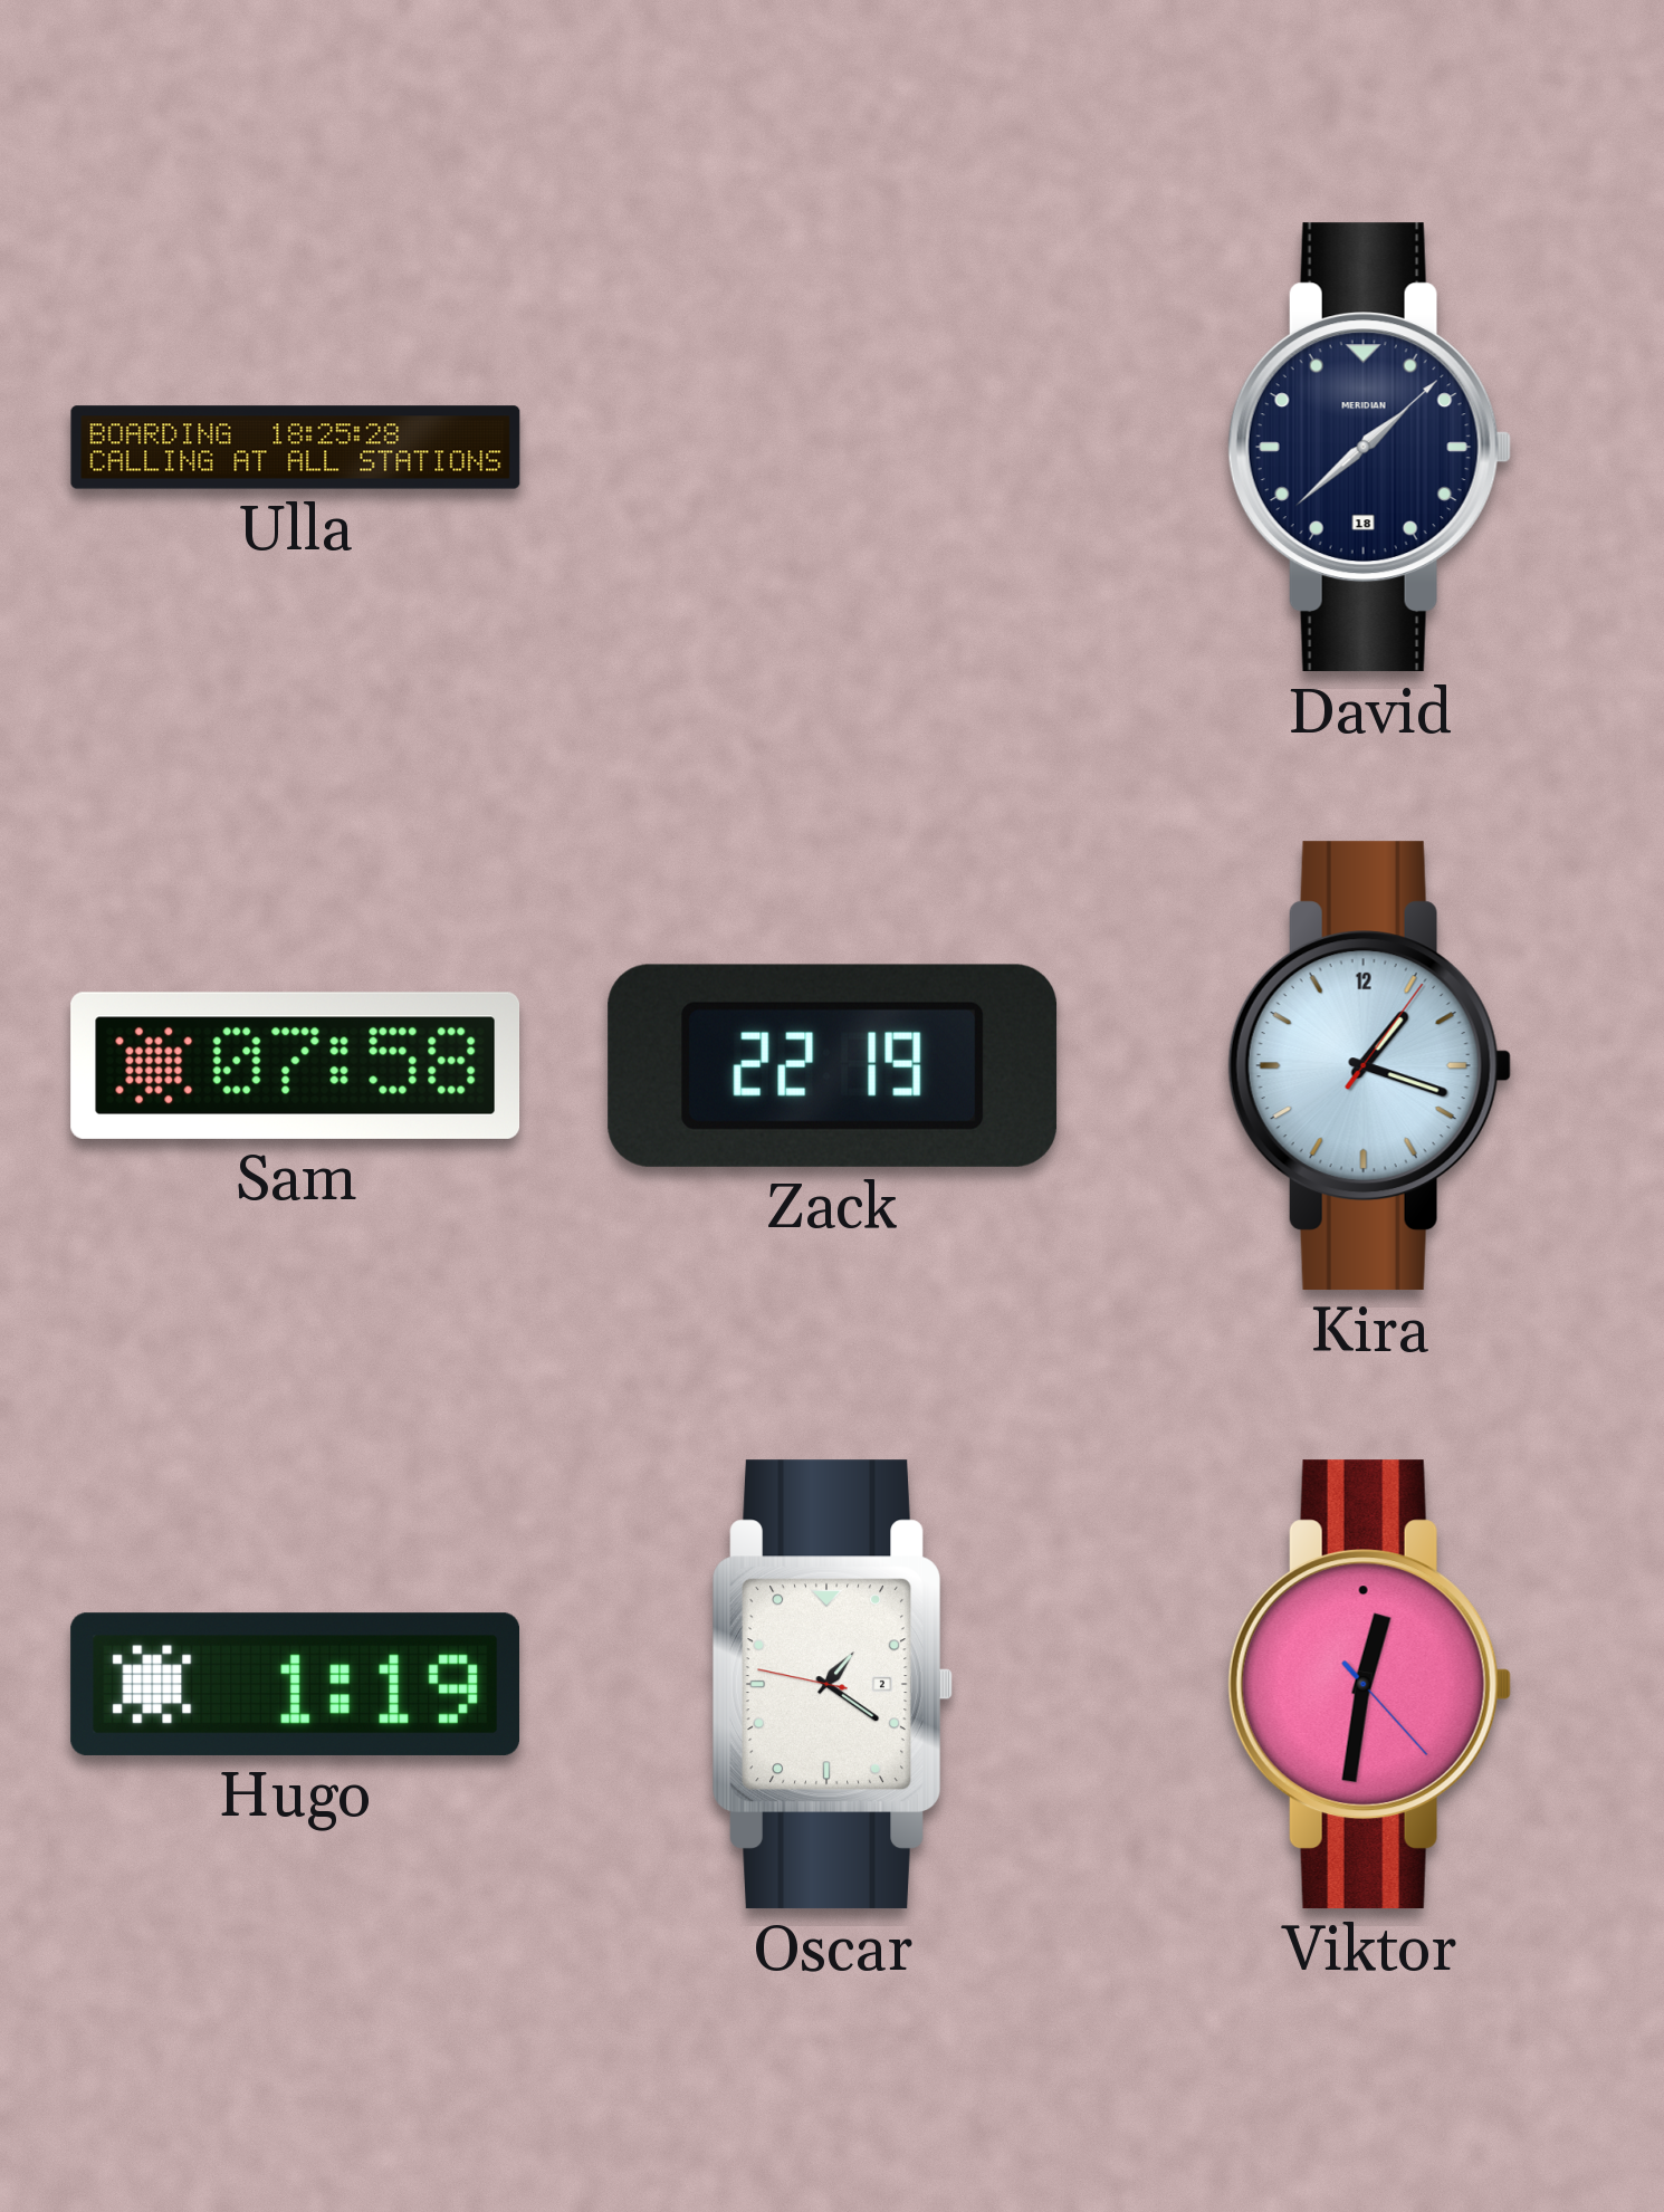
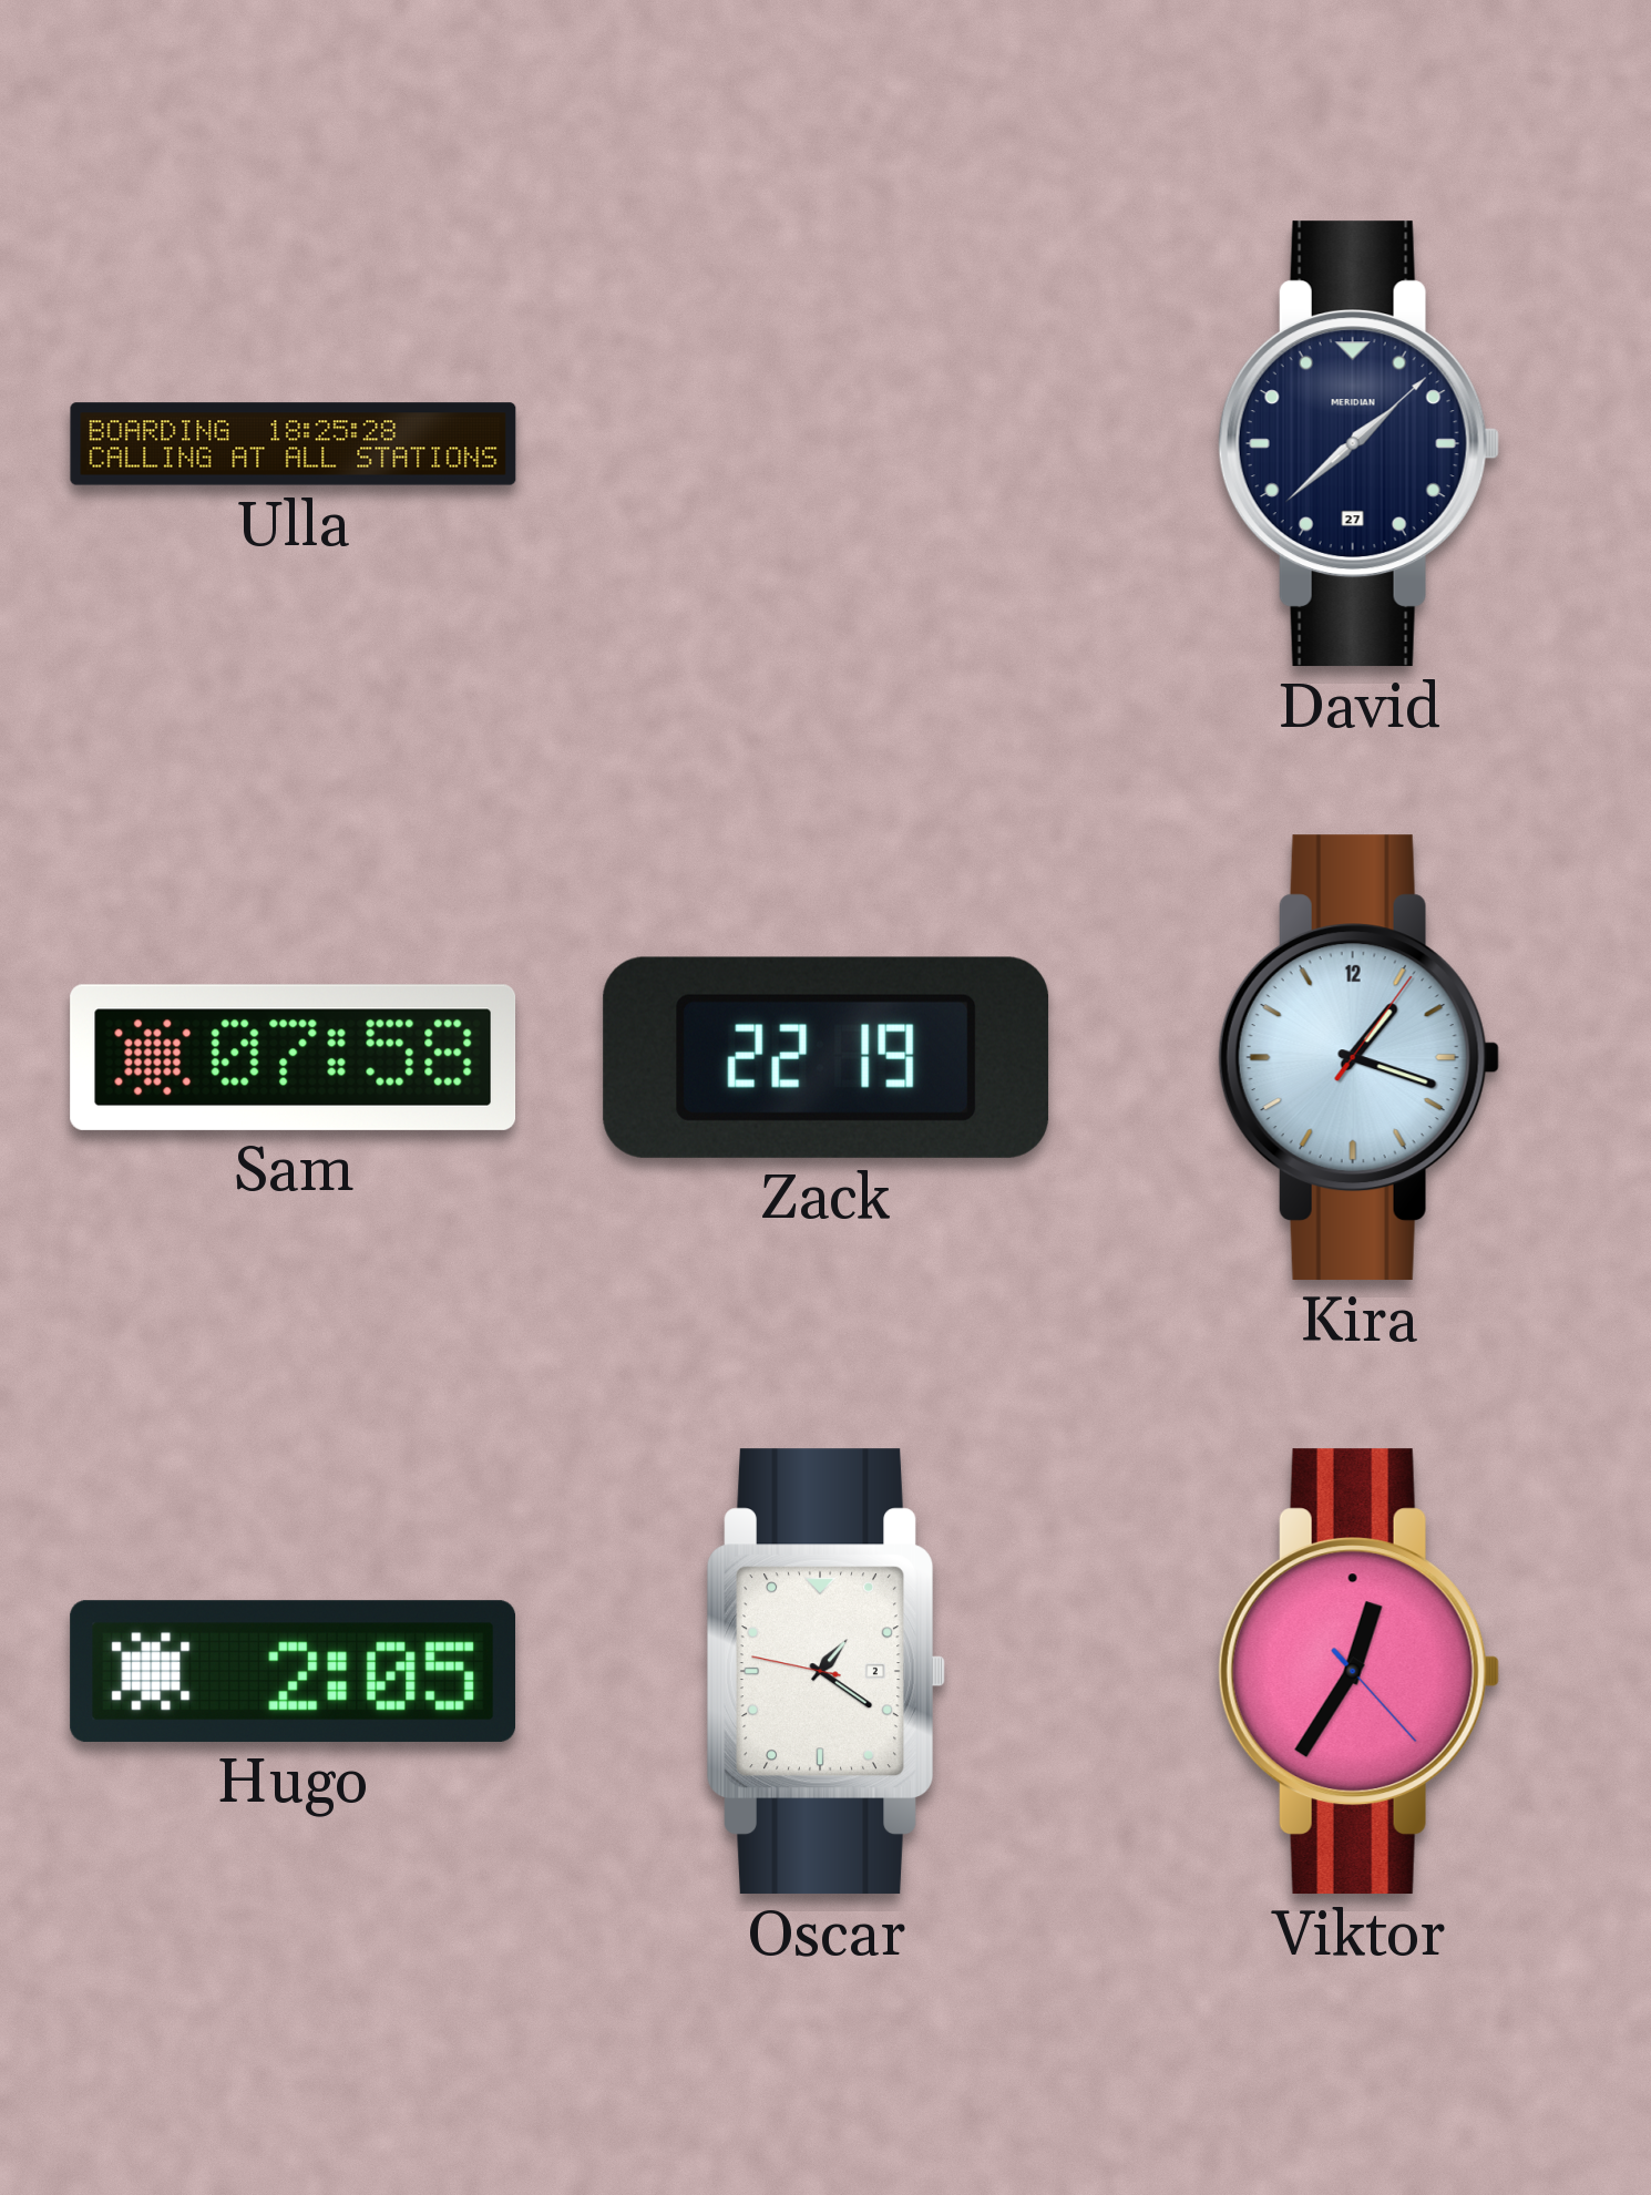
David date: 18 -> 27
Hugo: 1:19 -> 2:05
Viktor: 12:31 -> 12:35
